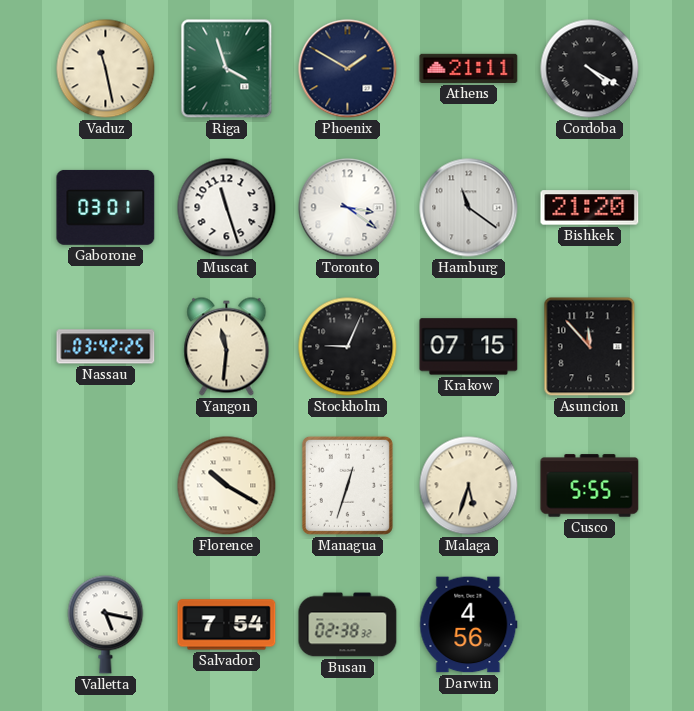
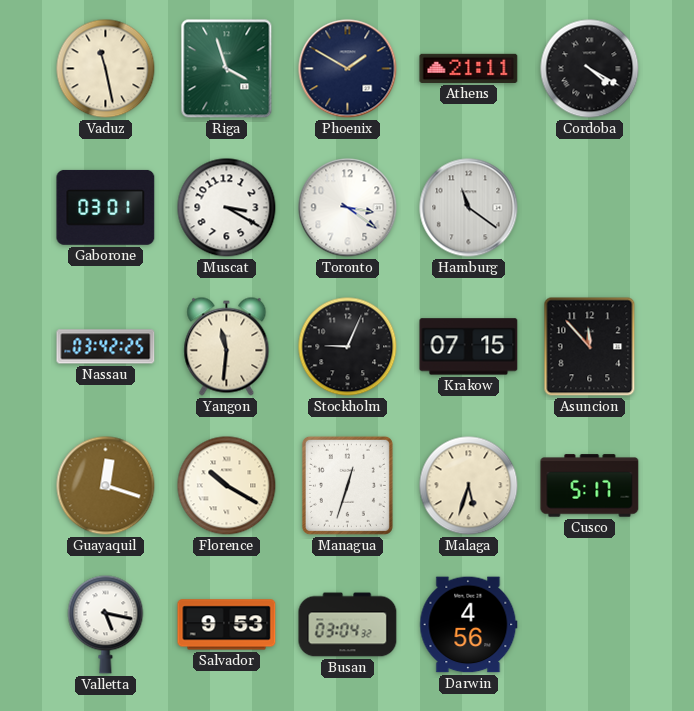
Muscat: 11:27 -> 3:20
Bishkek: 21:20 -> none
Guayaquil: none -> 12:18
Cusco: 5:55 -> 5:17
Salvador: 7:54 -> 9:53
Busan: 02:38 -> 03:04
